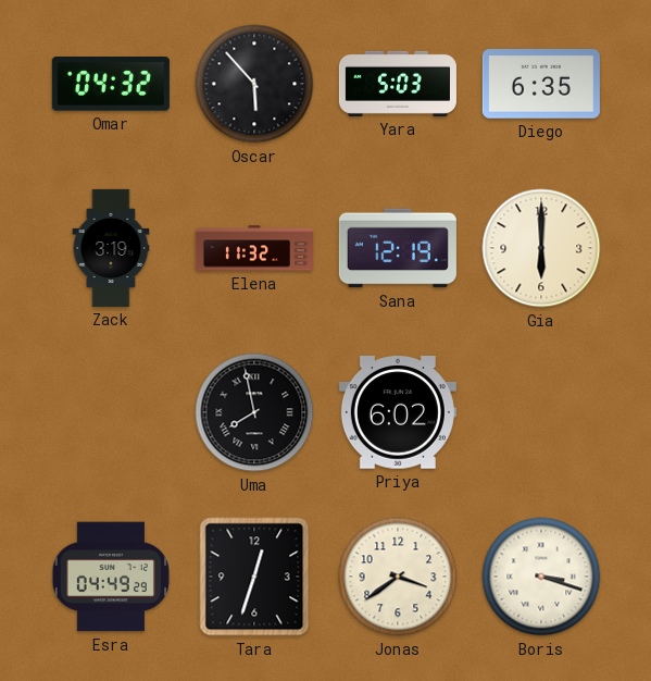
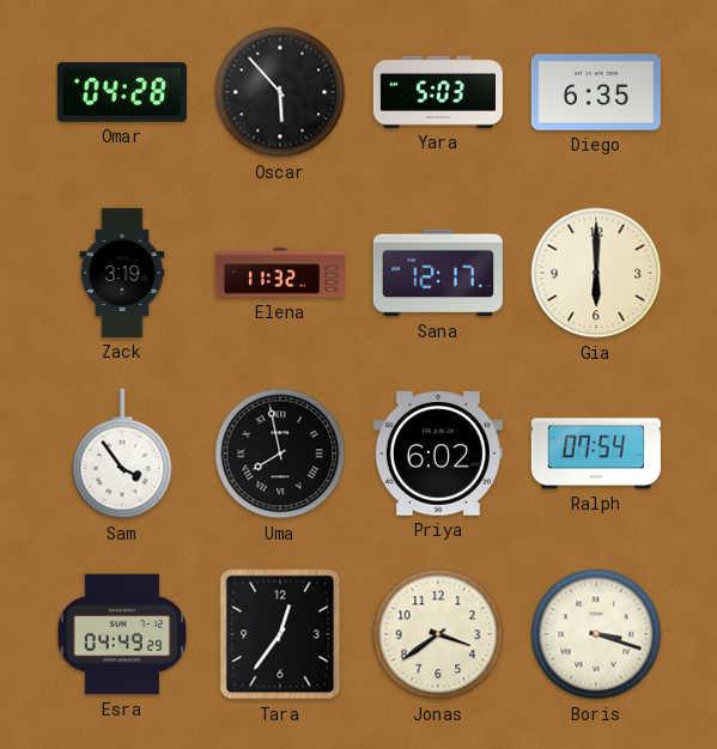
Omar: 04:32 -> 04:28
Sana: 12:19 -> 12:17
Sam: none -> 3:54
Ralph: none -> 07:54
Tara: 12:33 -> 12:36
